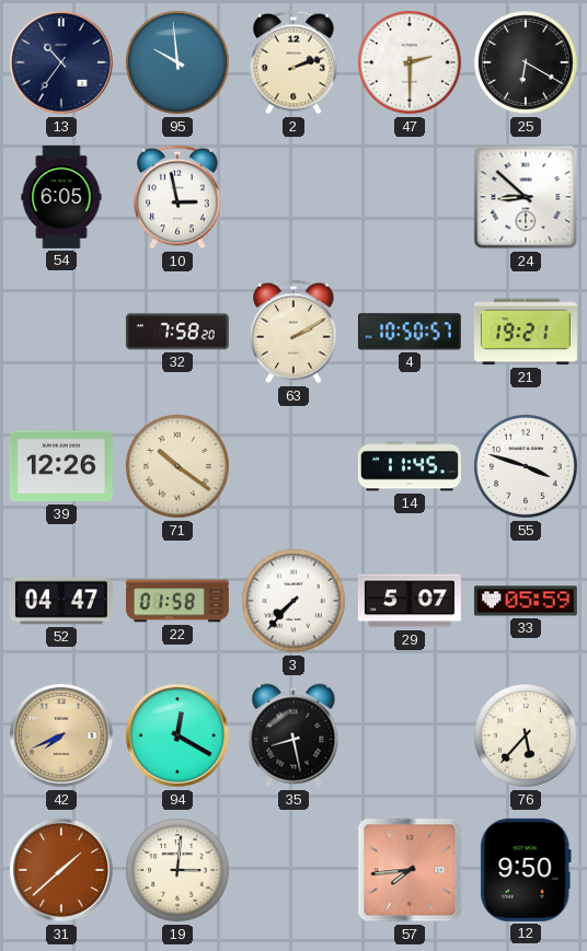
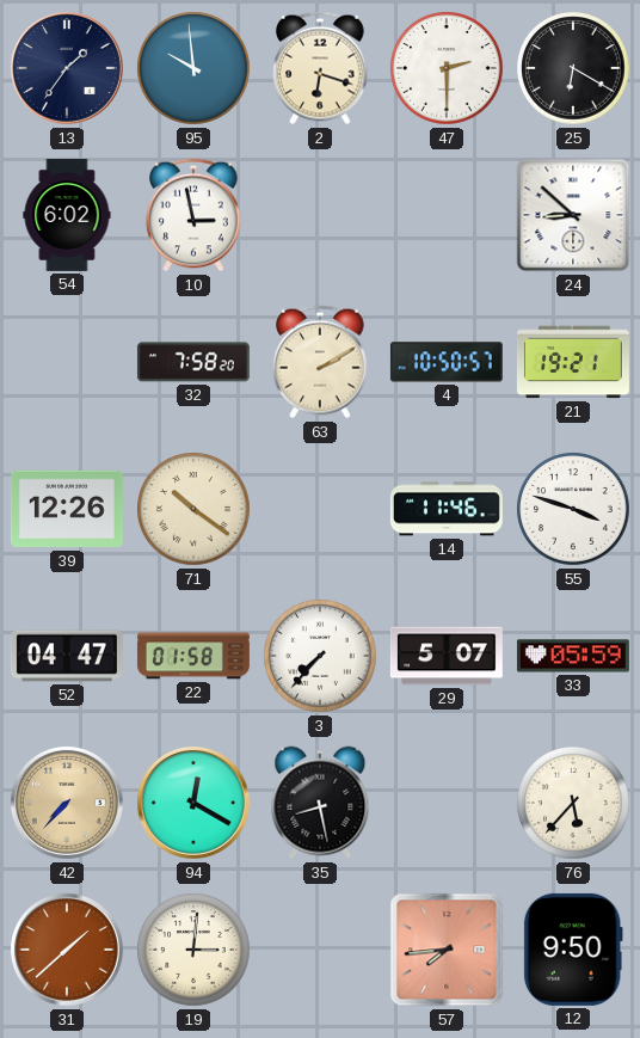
13: 10:36 -> 1:36
2: 2:12 -> 6:18
54: 6:05 -> 6:02
14: 11:45 -> 11:46
42: 7:41 -> 7:37
